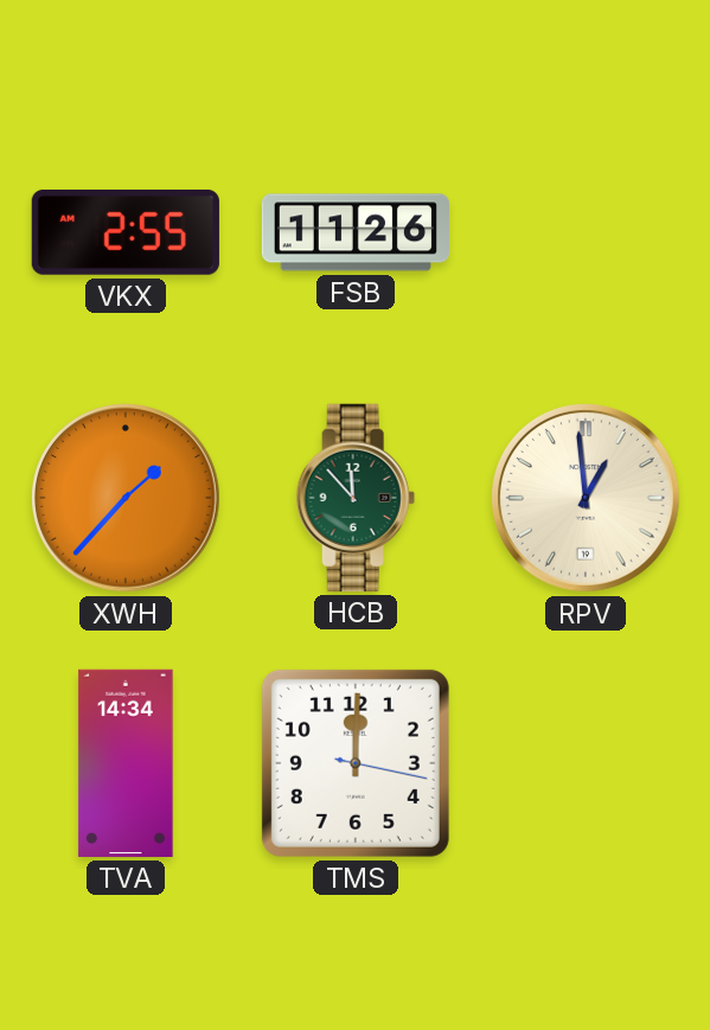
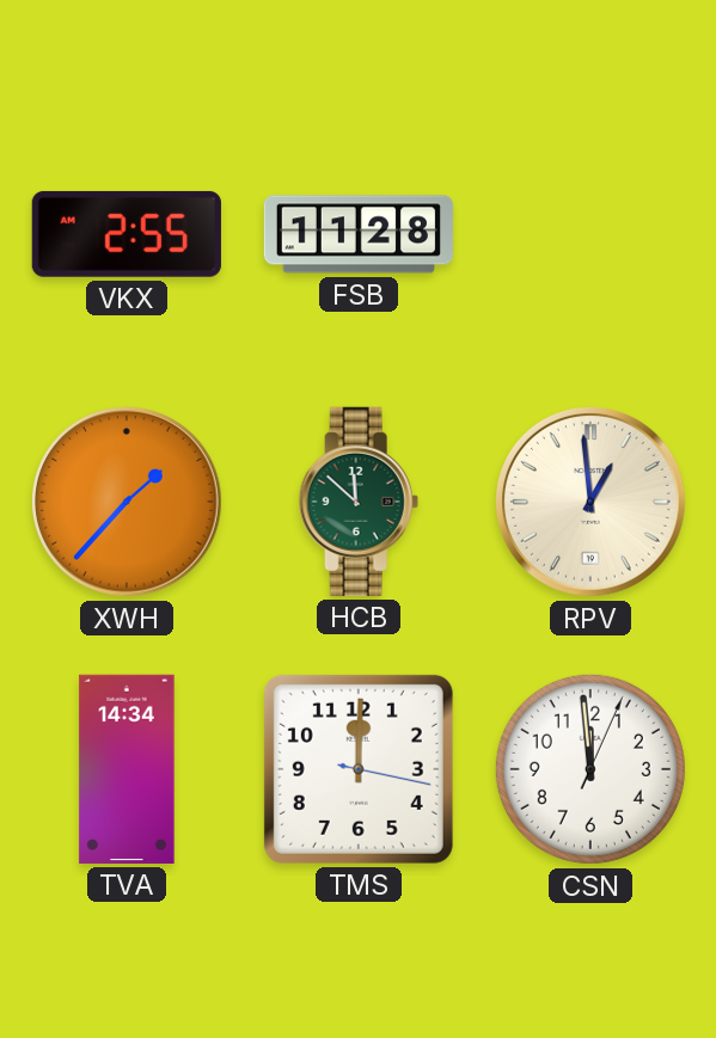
FSB: 11:26 -> 11:28
HCB: 11:53 -> 11:52
CSN: none -> 11:59
